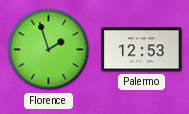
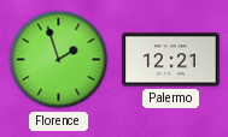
Palermo: 12:53 -> 12:21
